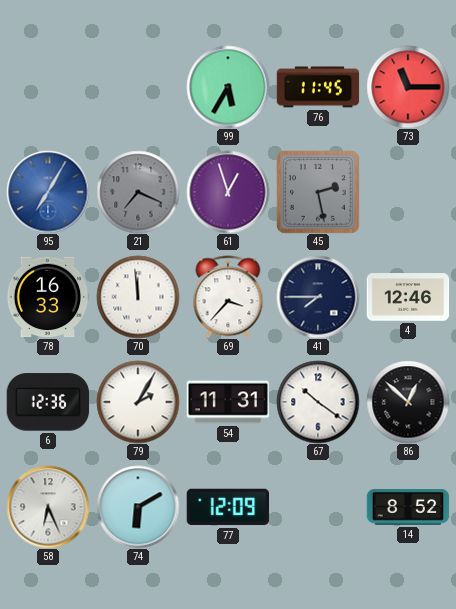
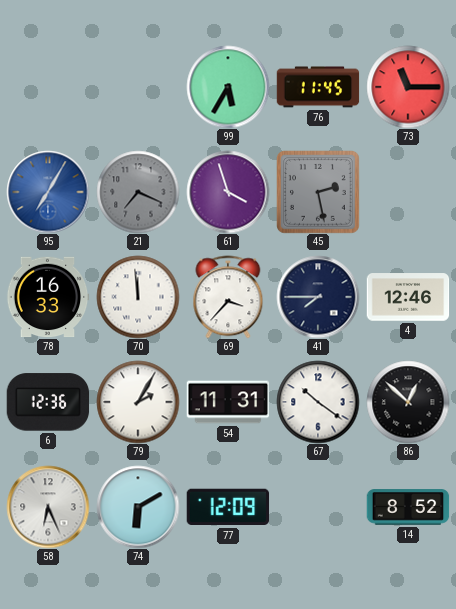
61: 12:57 -> 3:57
